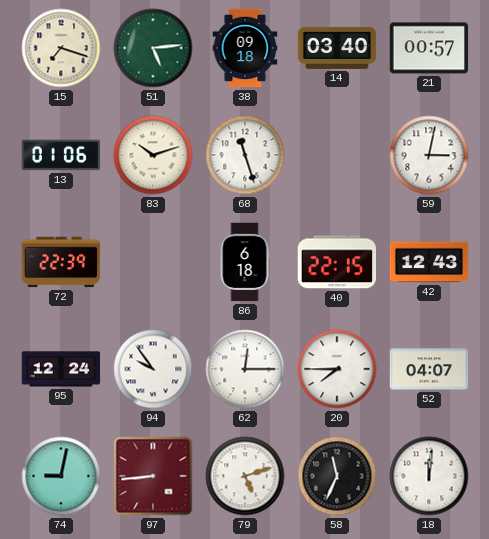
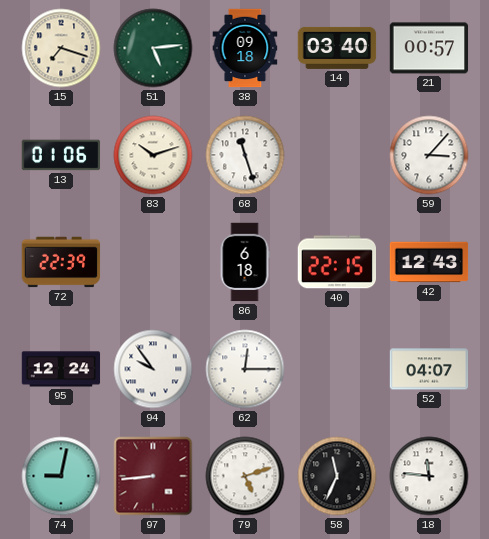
59: 3:02 -> 3:07
20: 7:45 -> none
18: 12:01 -> 11:46
